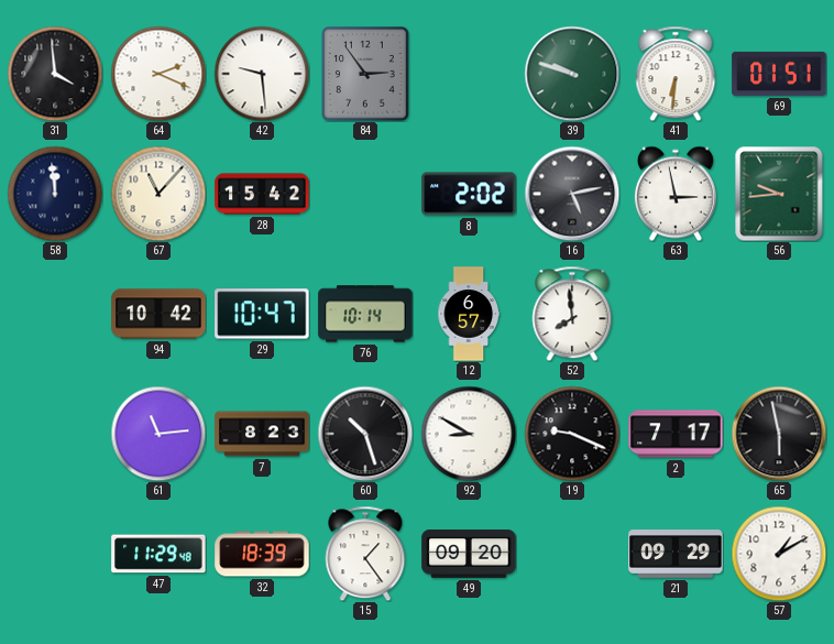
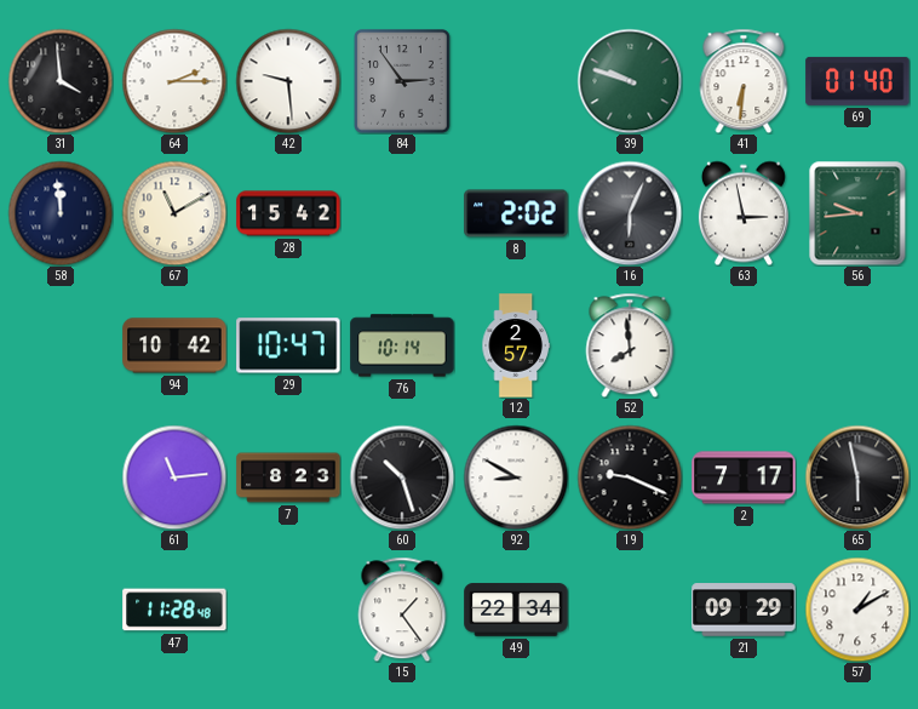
64: 2:19 -> 2:15
69: 01:51 -> 01:40
67: 11:07 -> 11:10
16: 5:13 -> 6:04
12: 6:57 -> 2:57
47: 11:29 -> 11:28
32: 18:39 -> none
49: 09:20 -> 22:34
